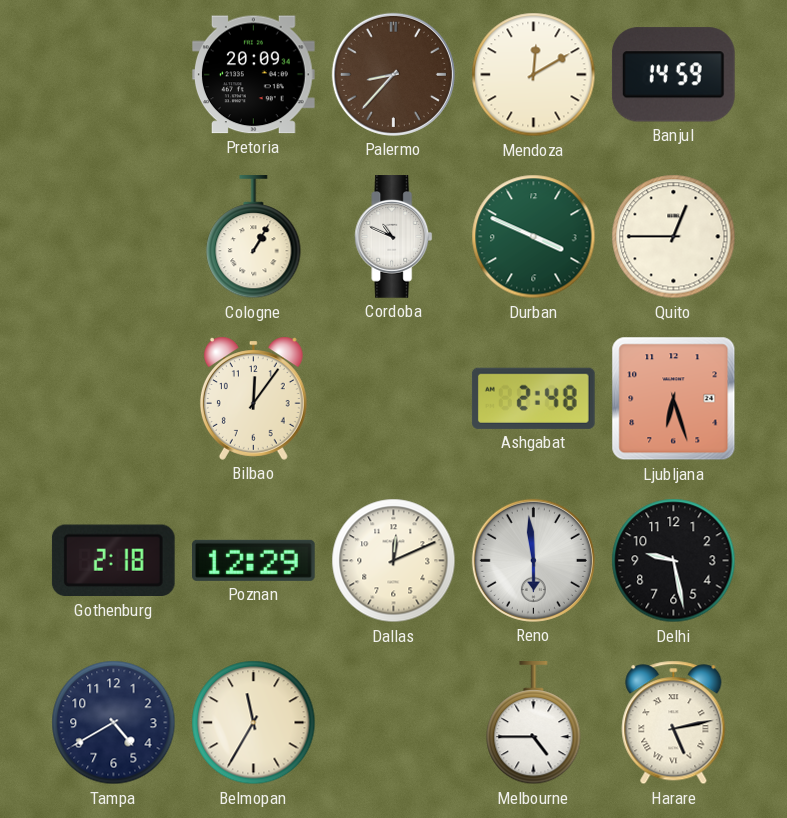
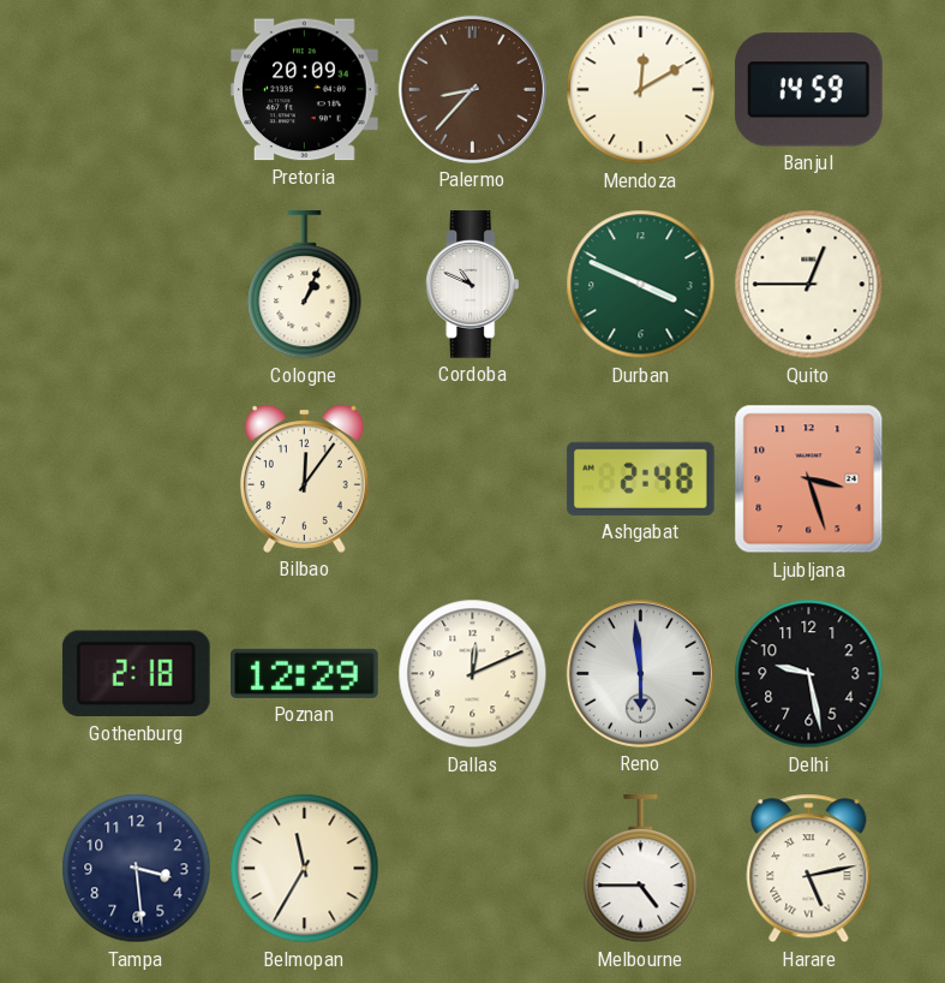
Cologne: 1:05 -> 1:04
Ljubljana: 6:27 -> 3:27
Tampa: 4:40 -> 3:29
